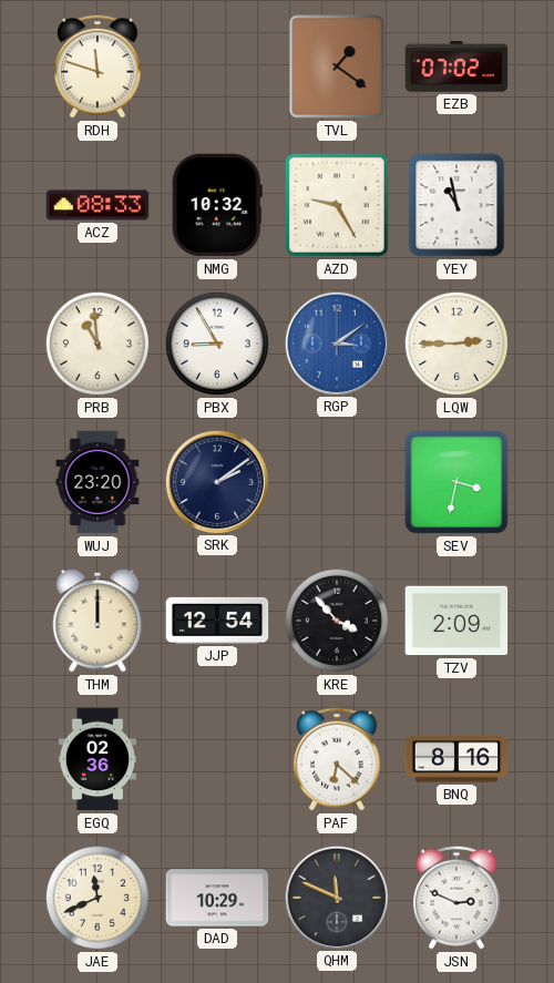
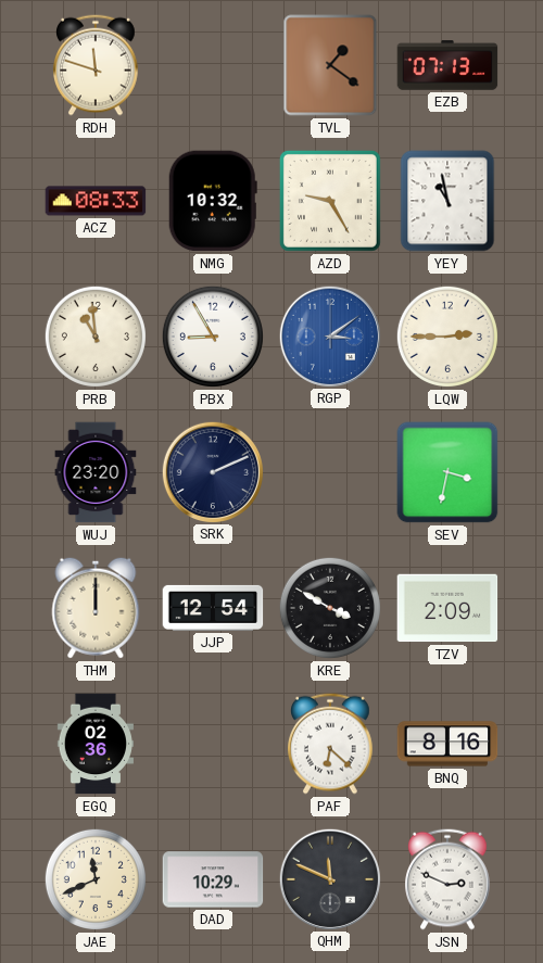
EZB: 07:02 -> 07:13
SRK: 2:09 -> 2:11
KRE: 3:53 -> 3:50
